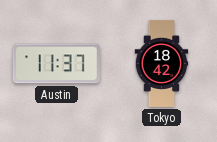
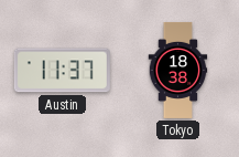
Tokyo: 18:42 -> 18:38
